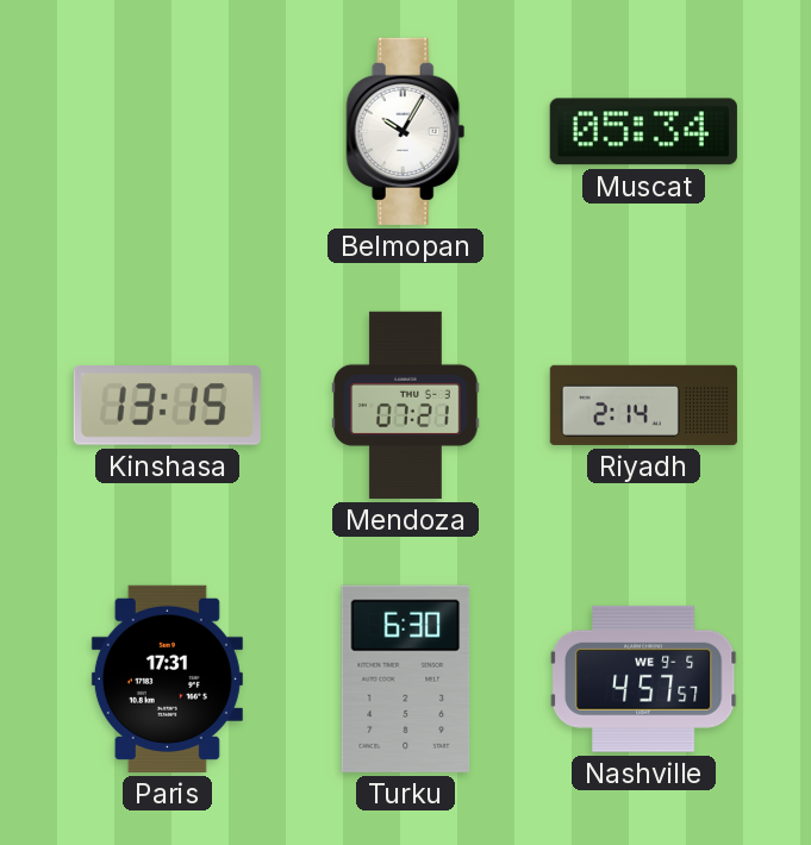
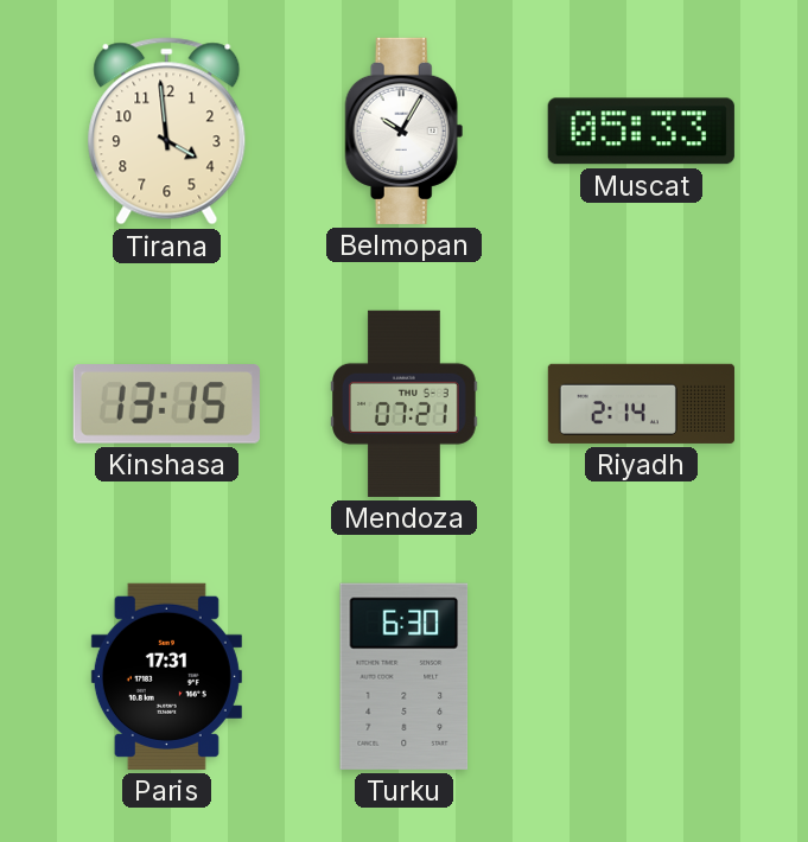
Tirana: none -> 3:59
Muscat: 05:34 -> 05:33
Nashville: 4:57 -> none
